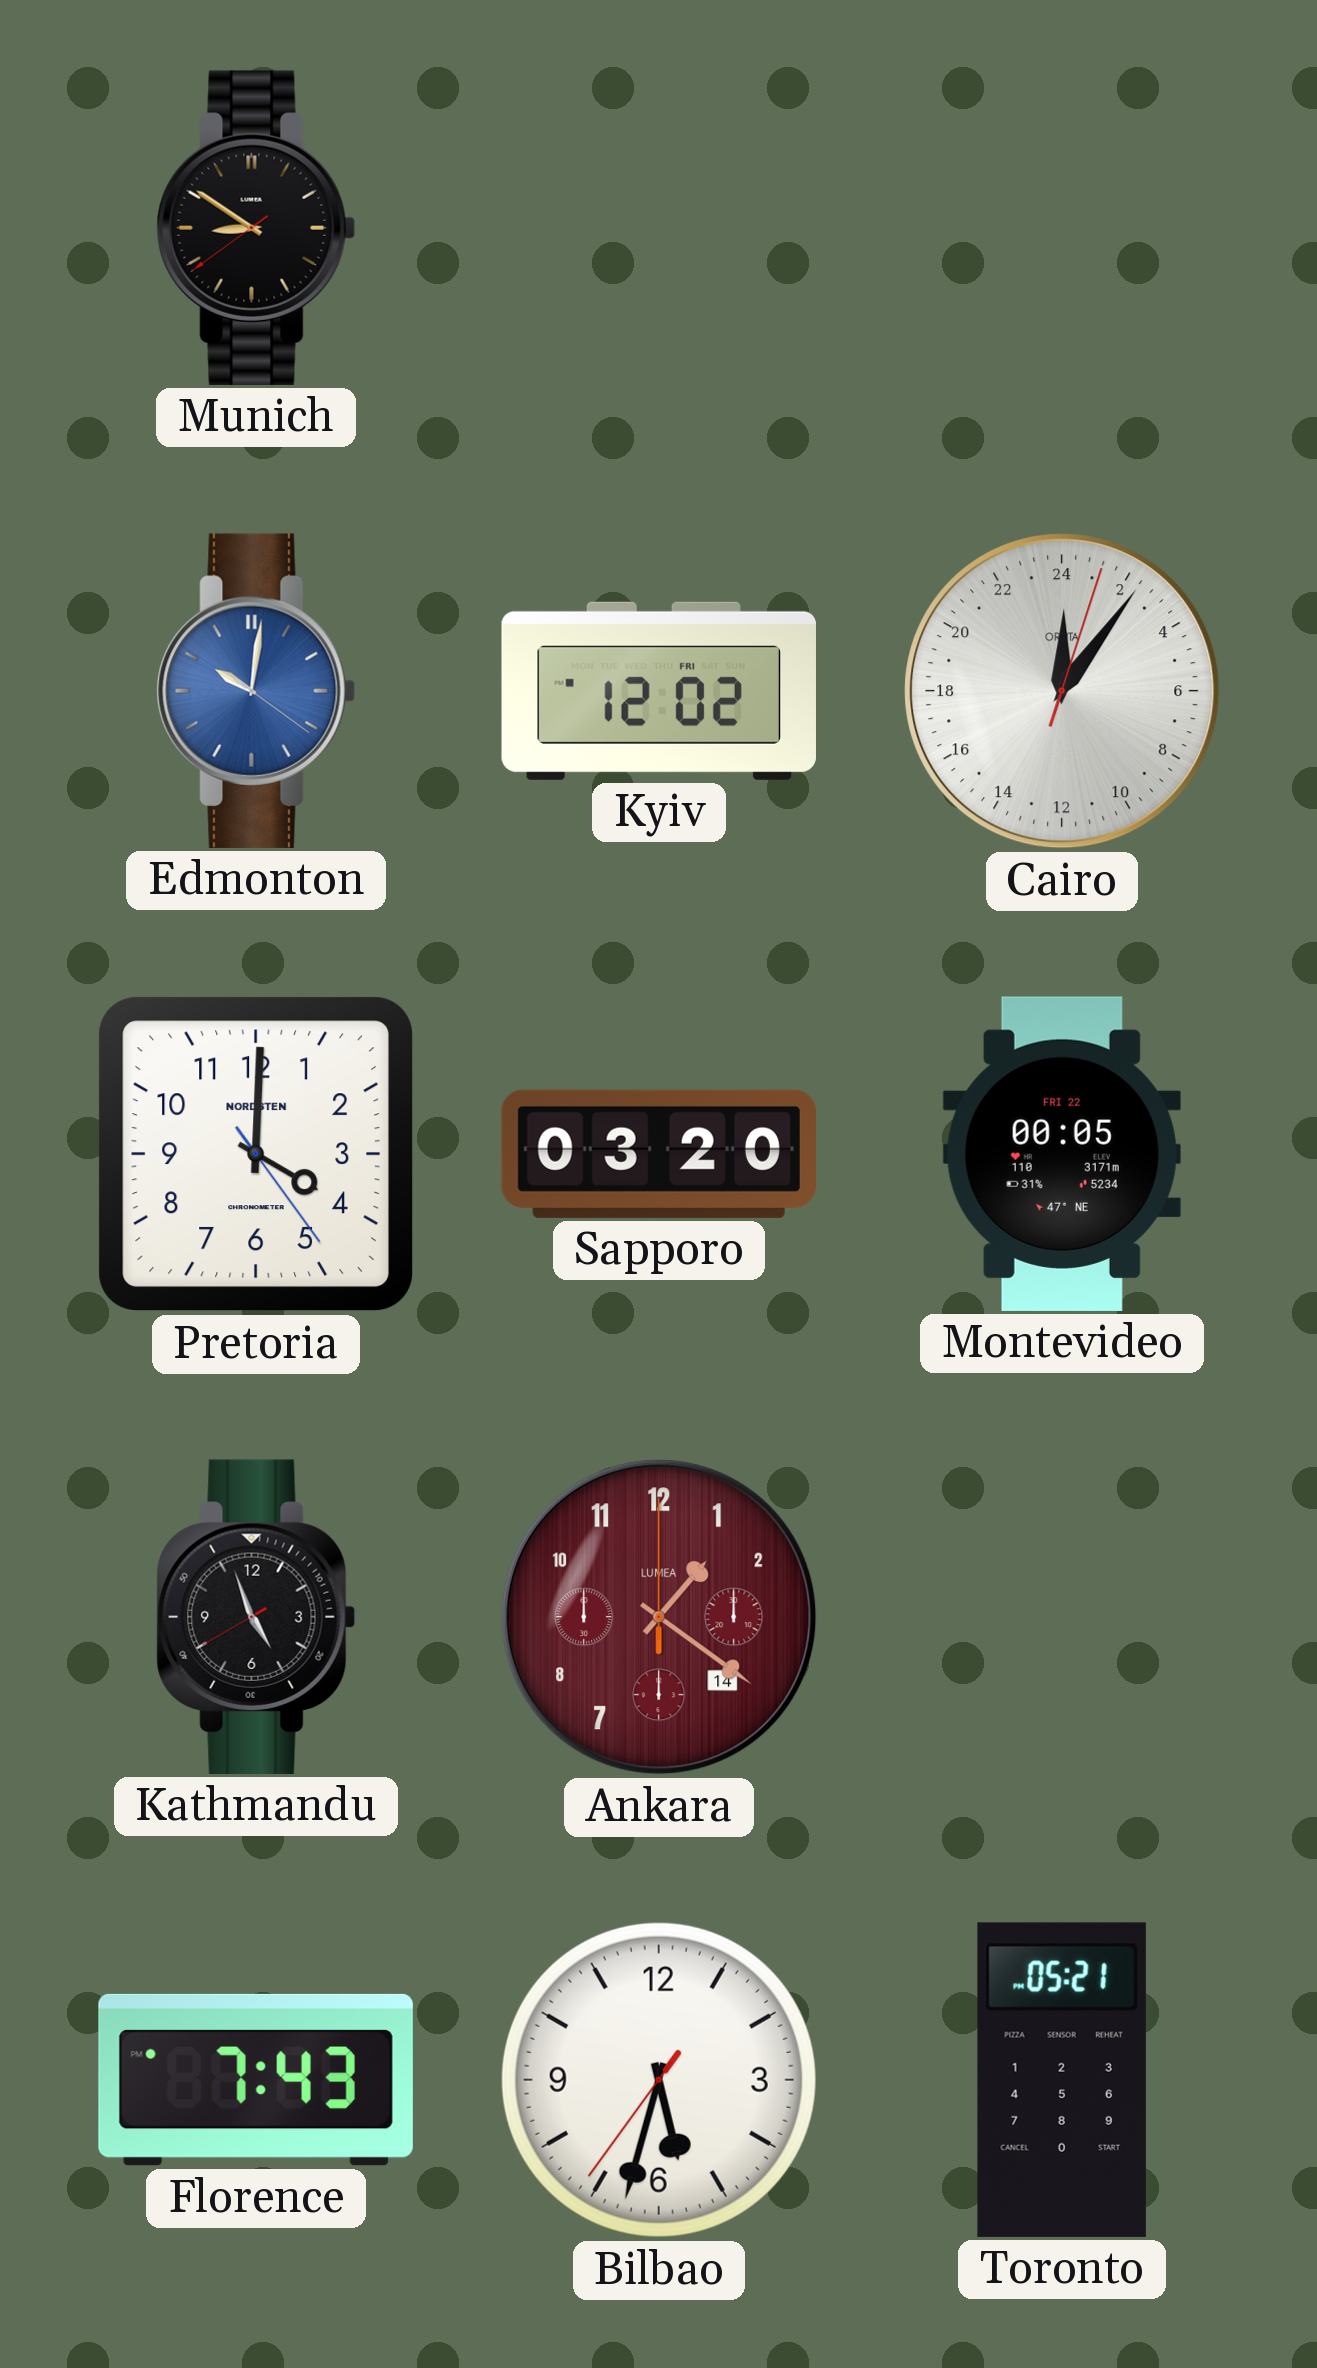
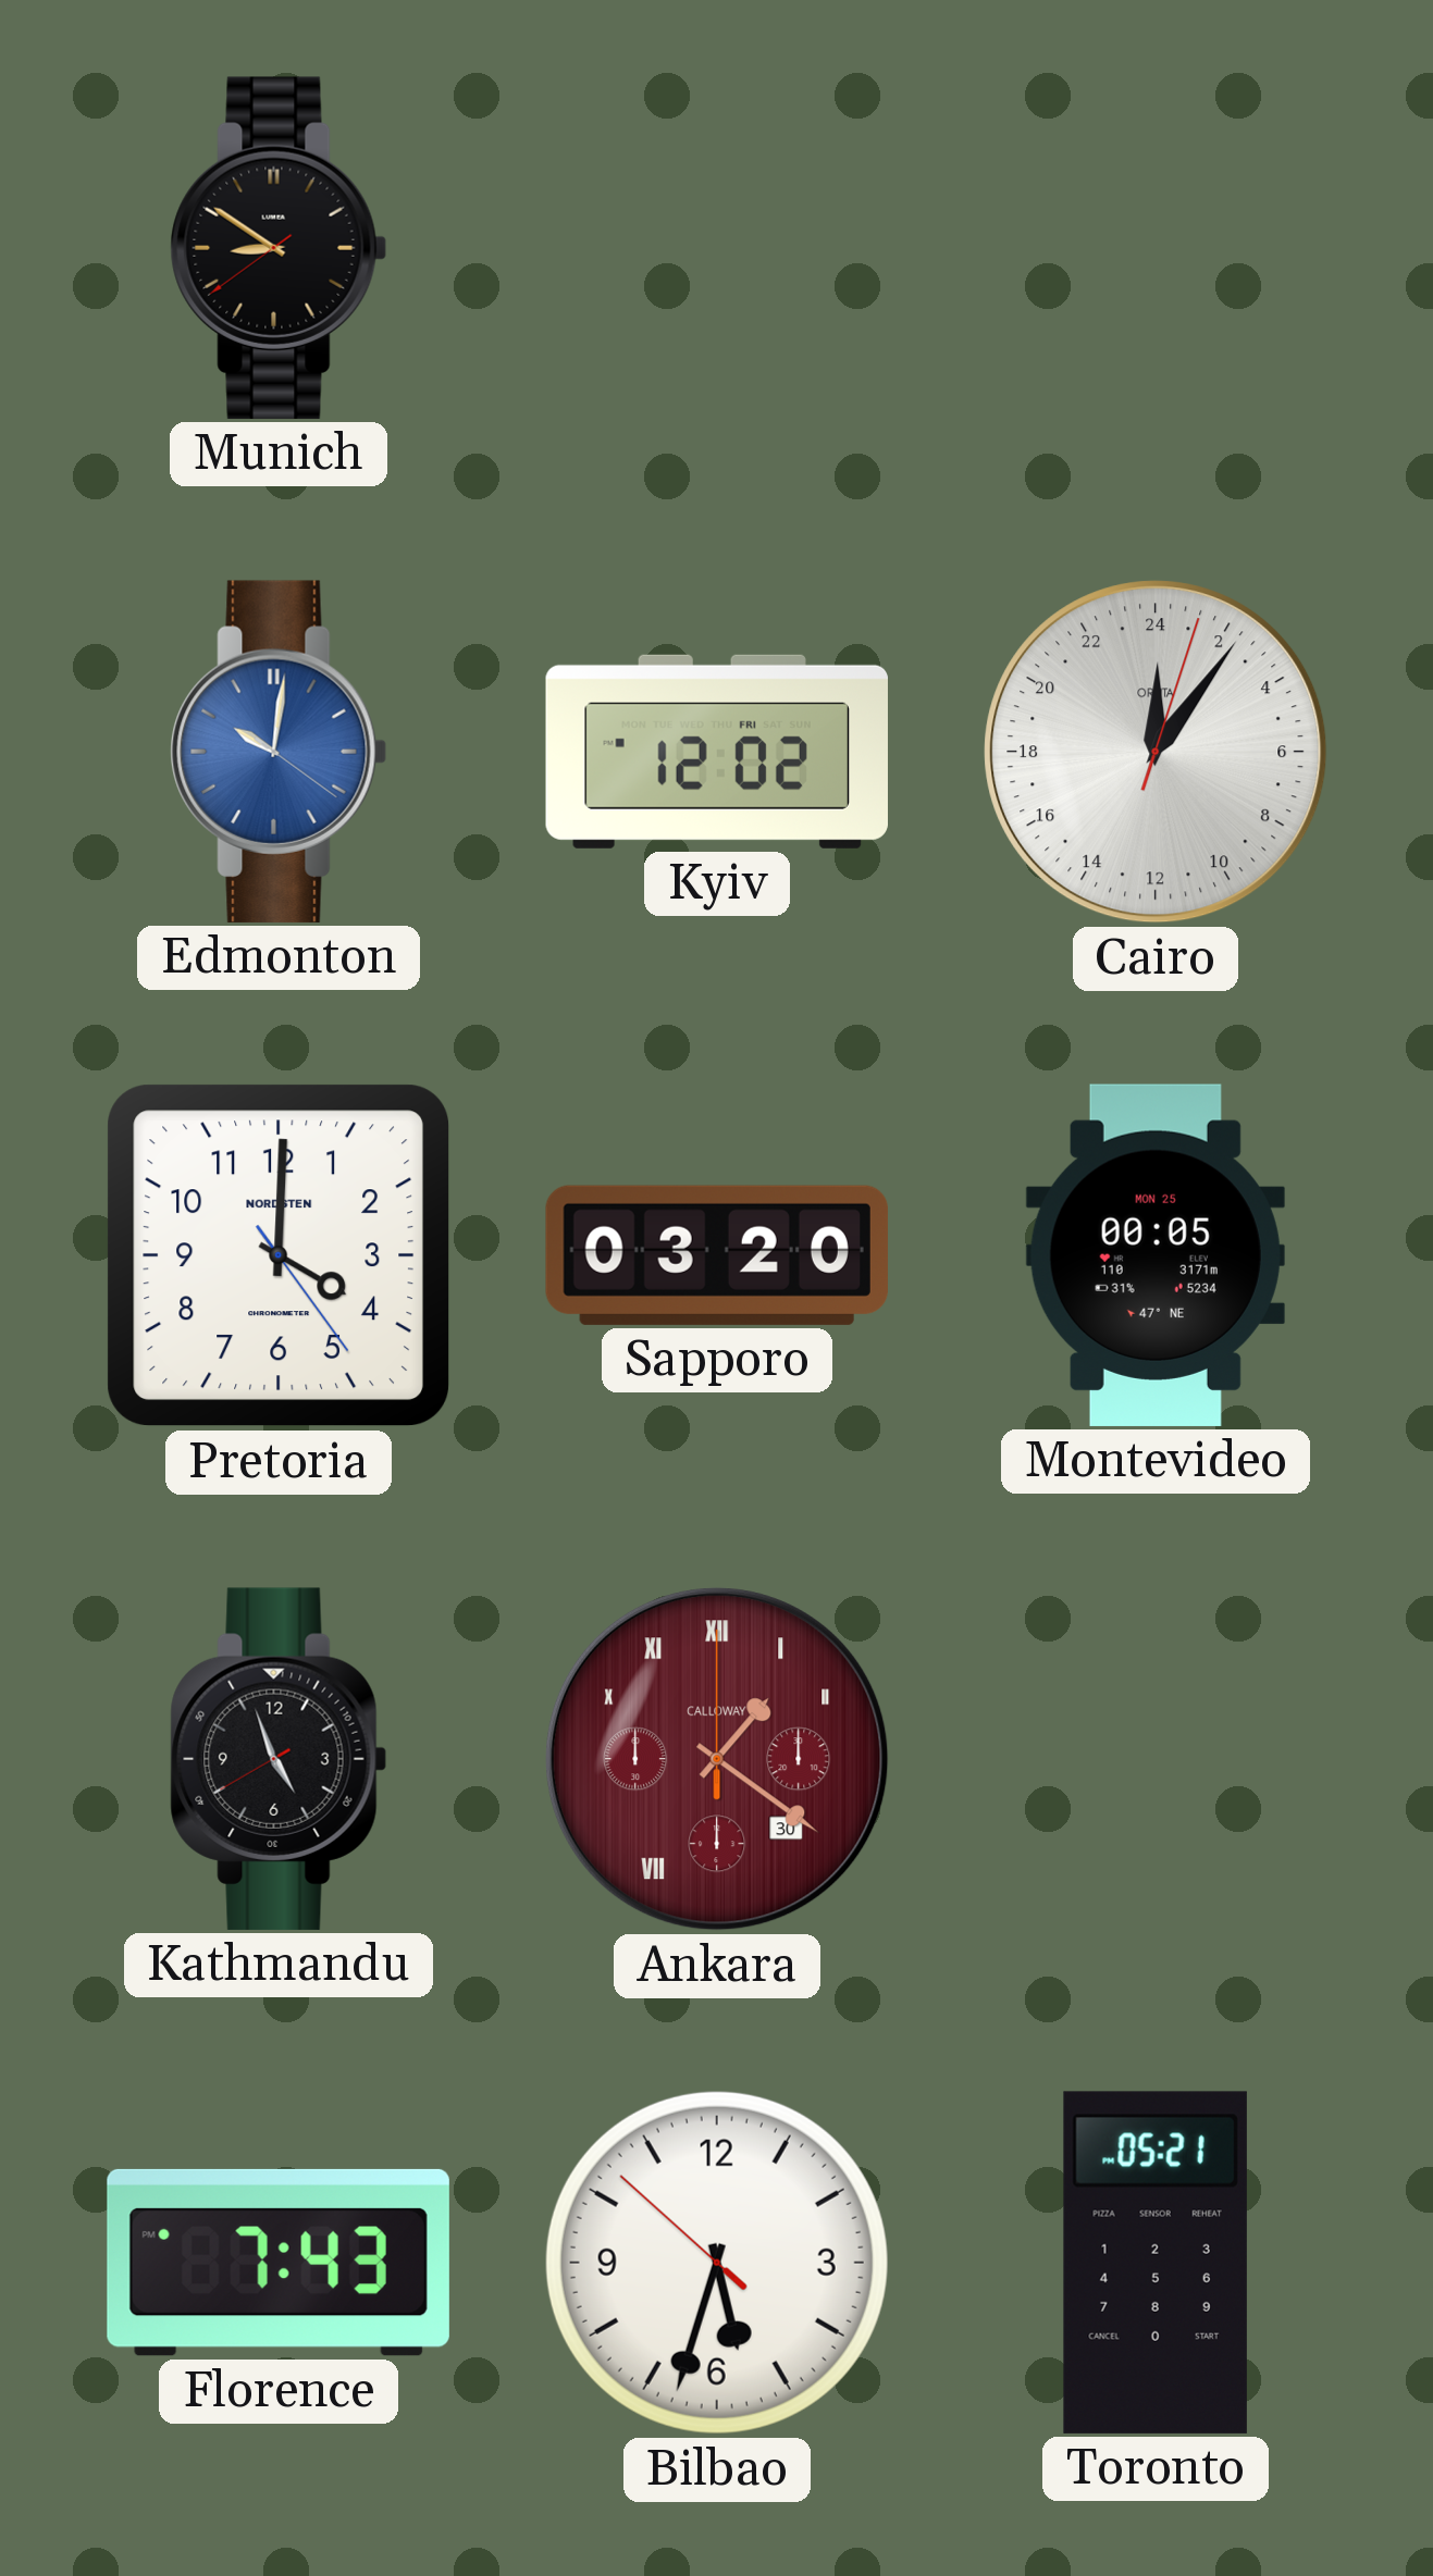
Montevideo date: FRI 22 -> MON 25
Ankara date: 14 -> 30
Ankara numerals: Arabic -> Roman
Ankara brand: LUMEA -> CALLOWAY
Bilbao: 5:32:36 -> 5:32:52
